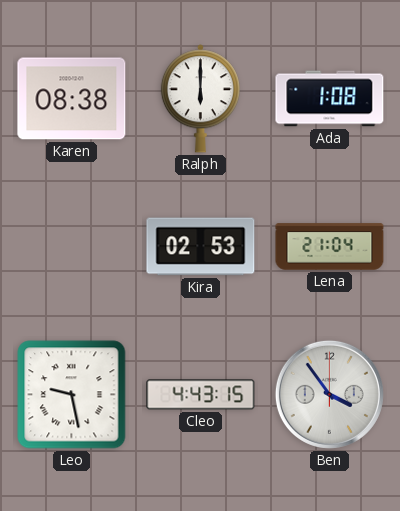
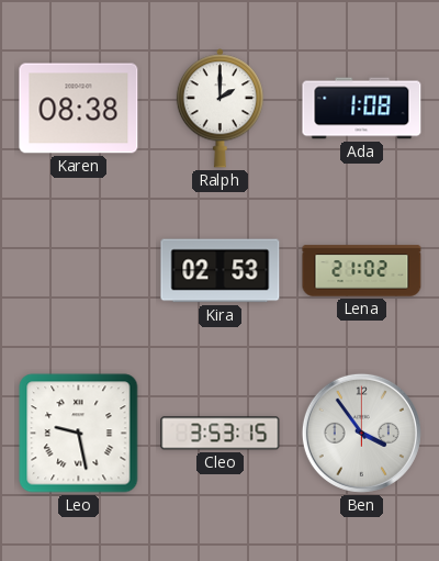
Ralph: 6:00 -> 2:00
Lena: 21:04 -> 21:02
Cleo: 4:43 -> 3:53
